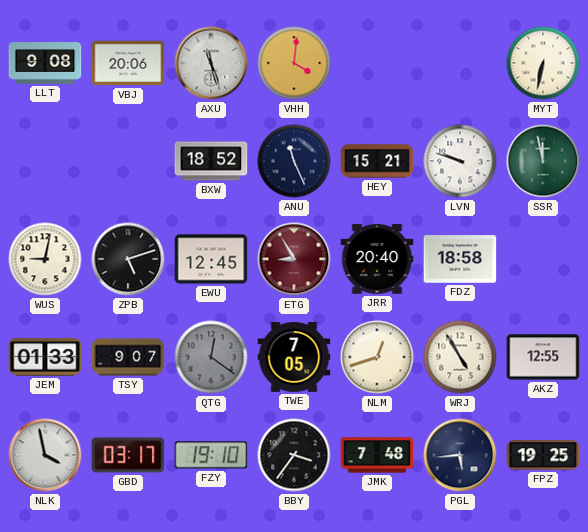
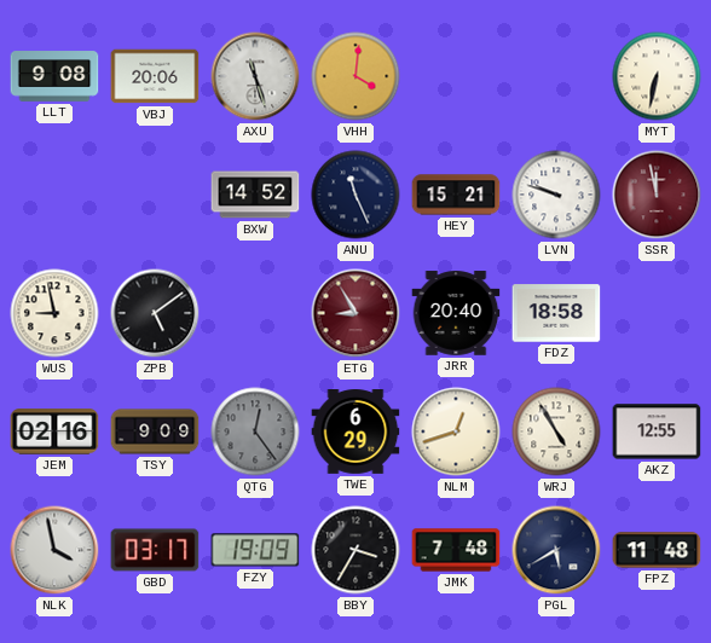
BXW: 18:52 -> 14:52
SSR dial: green -> burgundy
WUS: 9:02 -> 8:58
ZPB: 5:12 -> 5:09
EWU: 12:45 -> none
JEM: 01:33 -> 02:16
TSY: 9:07 -> 9:09
QTG: 12:21 -> 12:24
TWE: 7:05 -> 6:29
FZY: 19:10 -> 19:09
BBY: 3:36 -> 3:35
PGL: 5:44 -> 5:40
FPZ: 19:25 -> 11:48
